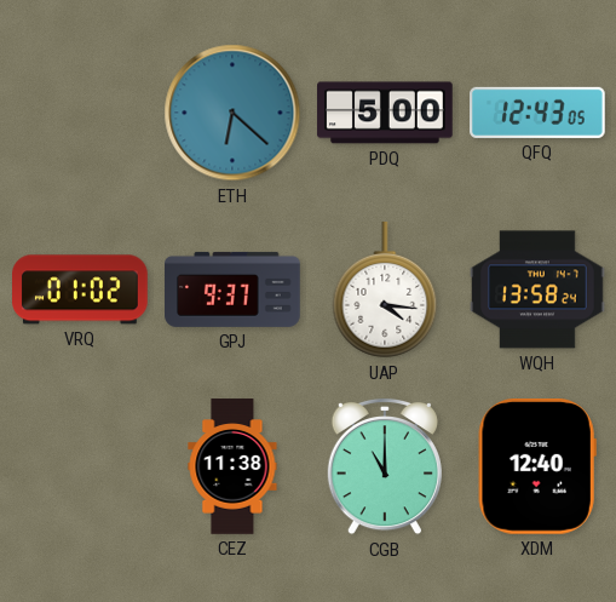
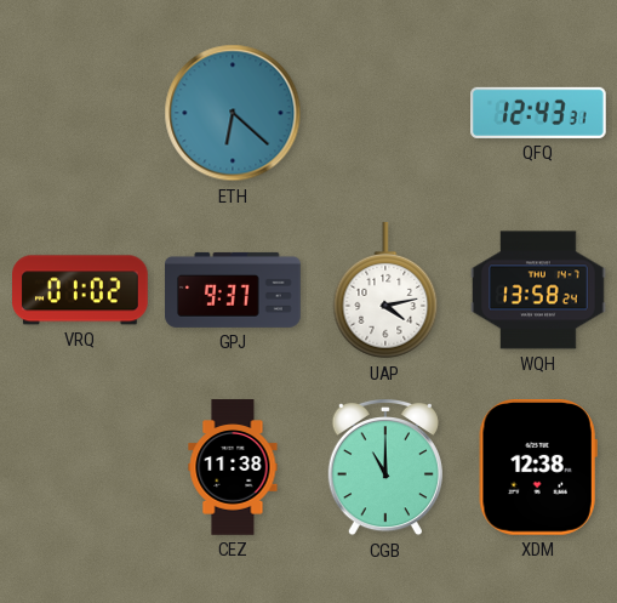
PDQ: 5:00 -> none
QFQ: 12:43:05 -> 12:43:31
UAP: 4:16 -> 4:13
XDM: 12:40 -> 12:38
